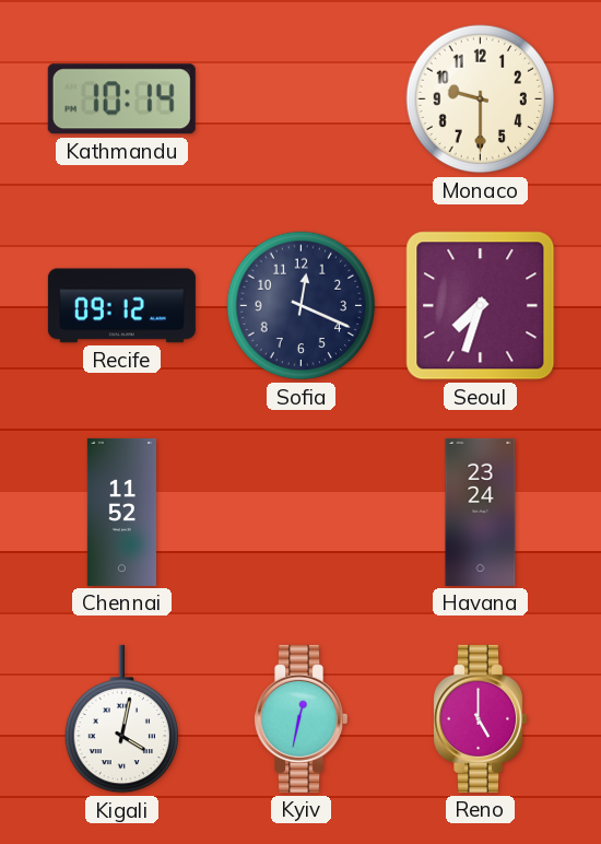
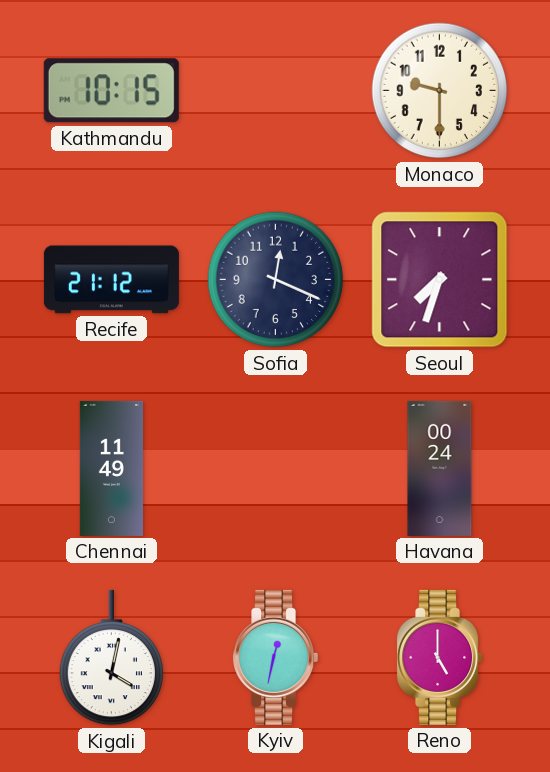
Kathmandu: 10:14 -> 10:15
Recife: 09:12 -> 21:12
Chennai: 11:52 -> 11:49
Havana: 23:24 -> 00:24
